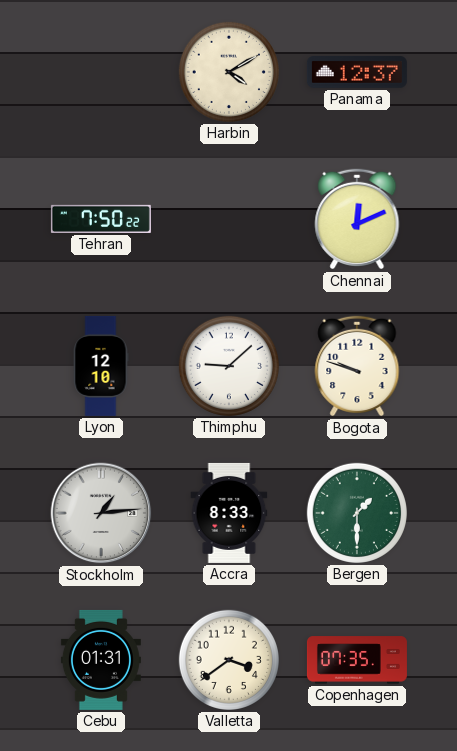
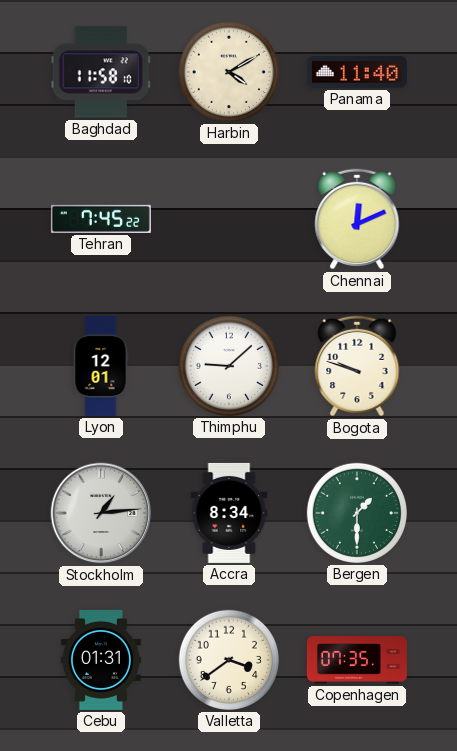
Baghdad: none -> 11:58
Panama: 12:37 -> 11:40
Tehran: 7:50 -> 7:45
Lyon: 12:10 -> 12:01
Accra: 8:33 -> 8:34
